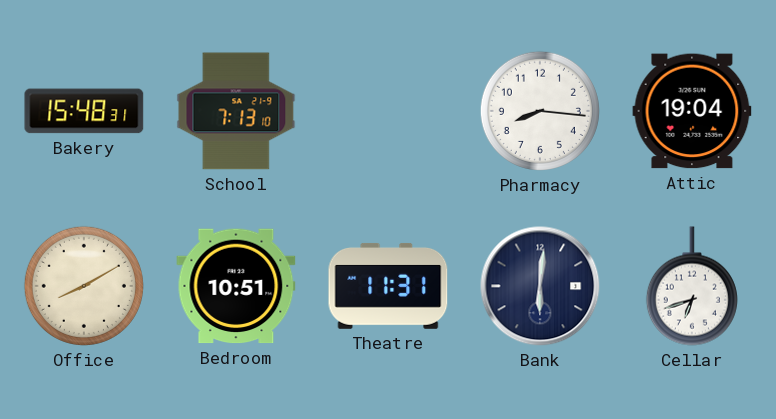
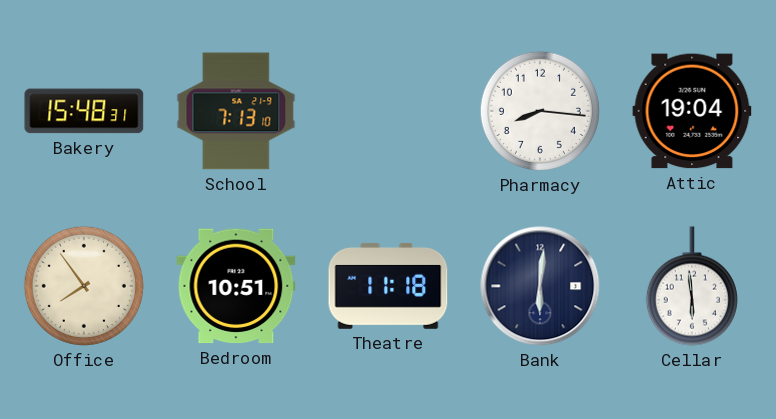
Office: 8:10 -> 7:54
Theatre: 11:31 -> 11:18
Cellar: 6:42 -> 5:59
